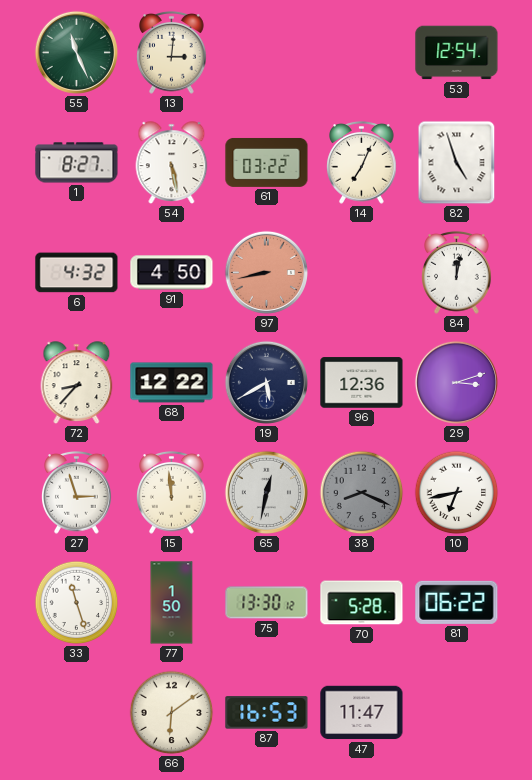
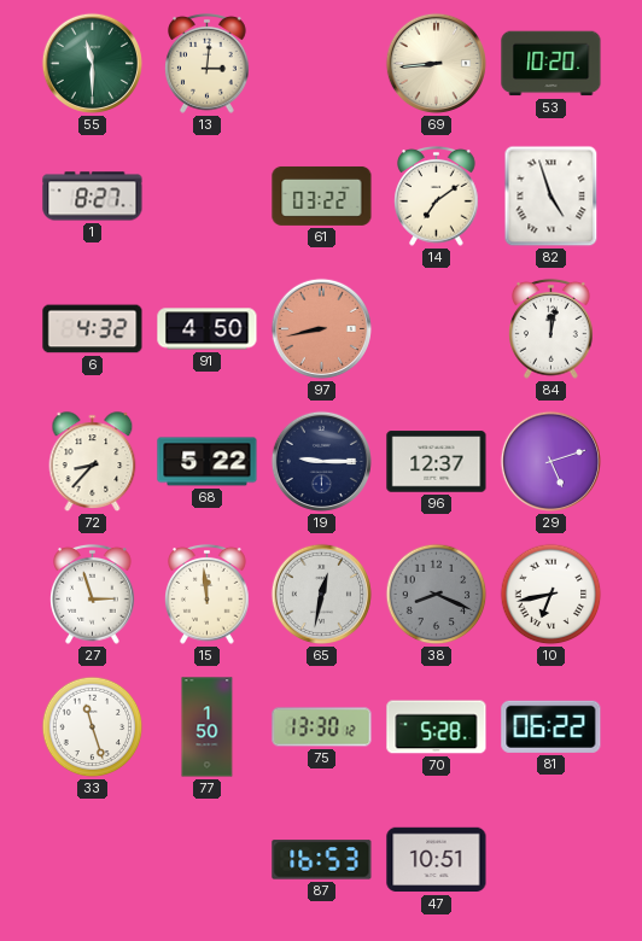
55: 11:26 -> 11:30
69: none -> 8:44
53: 12:54 -> 10:20
54: 5:28 -> none
14: 7:04 -> 7:09
68: 12:22 -> 5:22
19: 5:40 -> 9:15
96: 12:36 -> 12:37
29: 3:12 -> 5:12
66: 6:09 -> none
47: 11:47 -> 10:51
